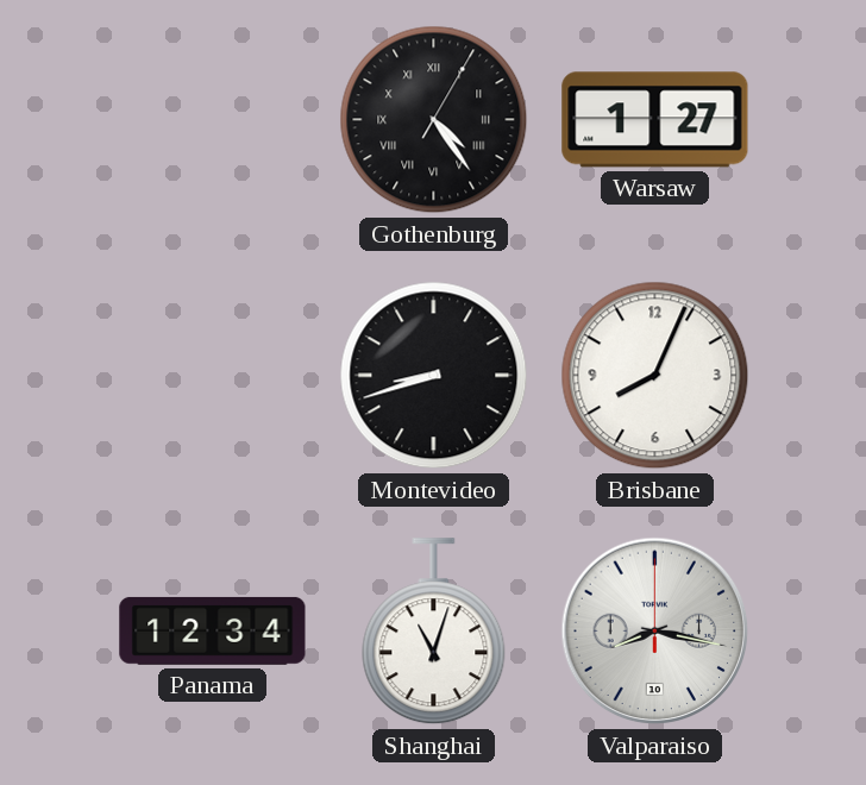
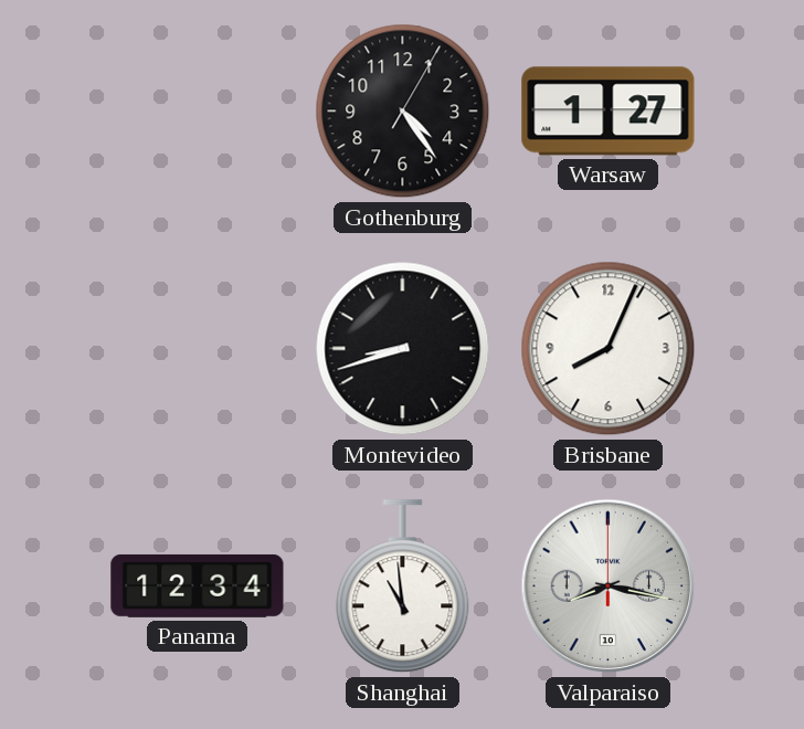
Gothenburg numerals: Roman -> Arabic
Shanghai: 11:03 -> 10:59
